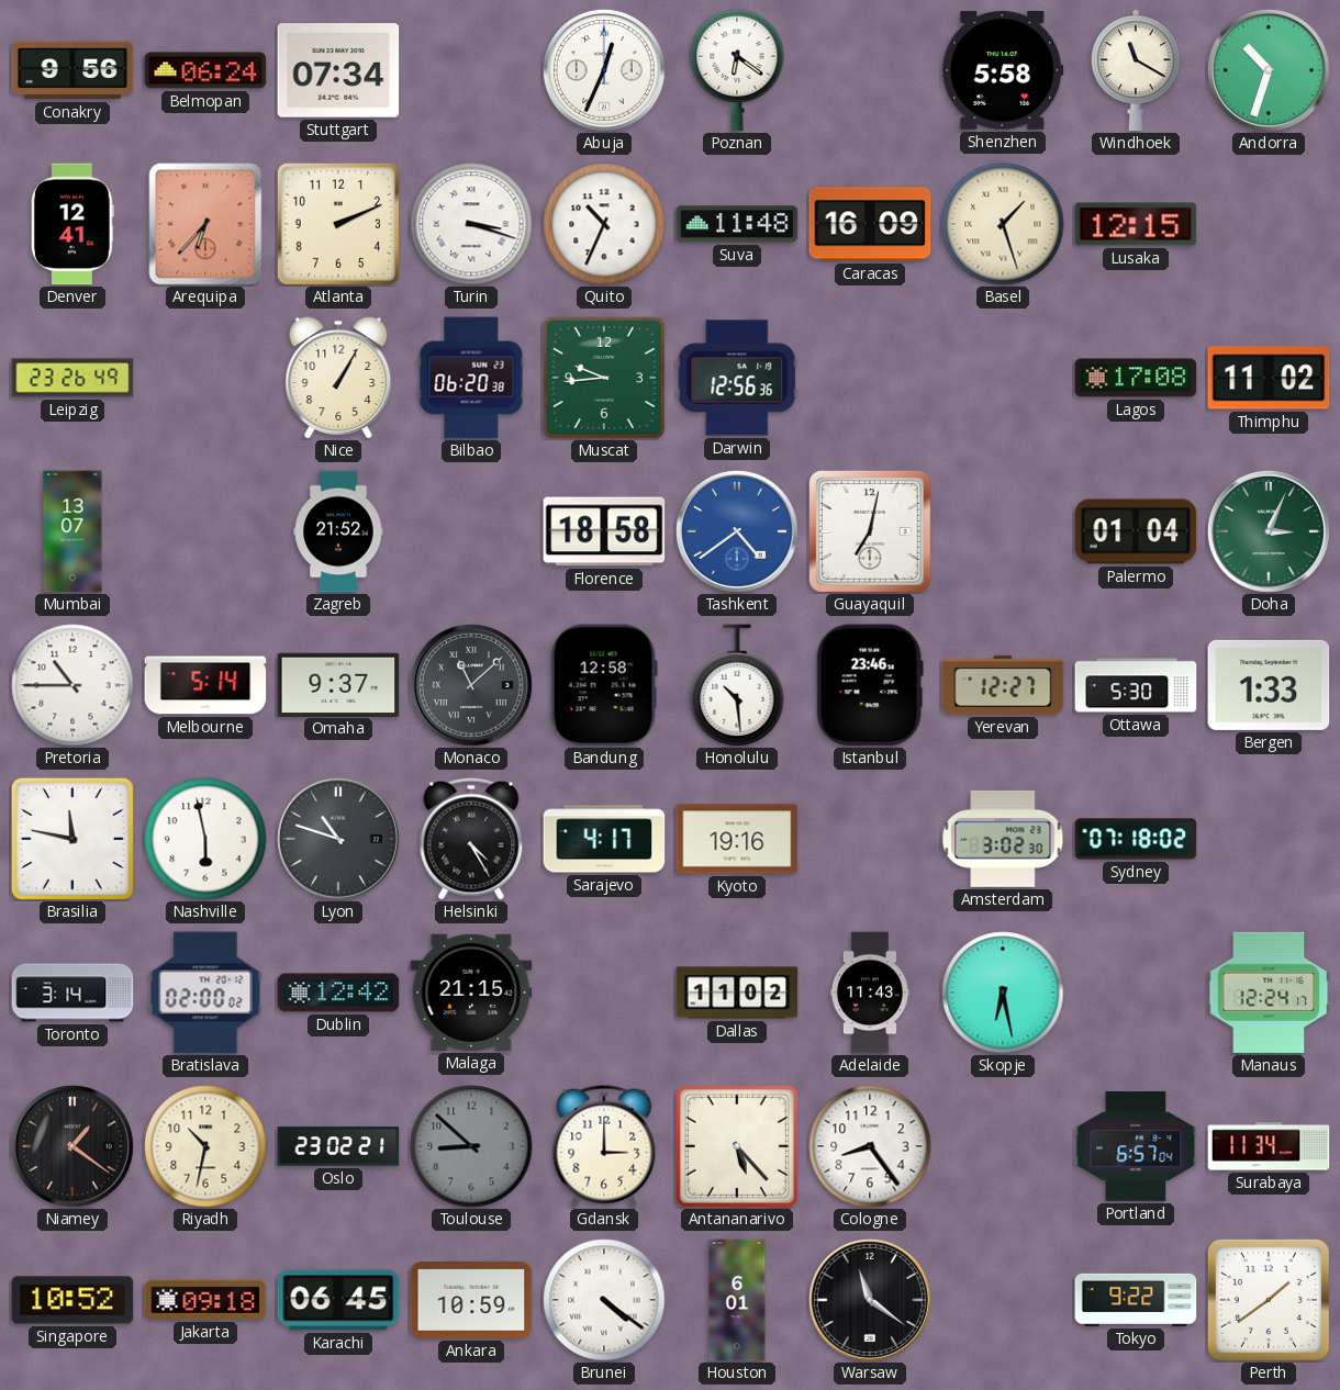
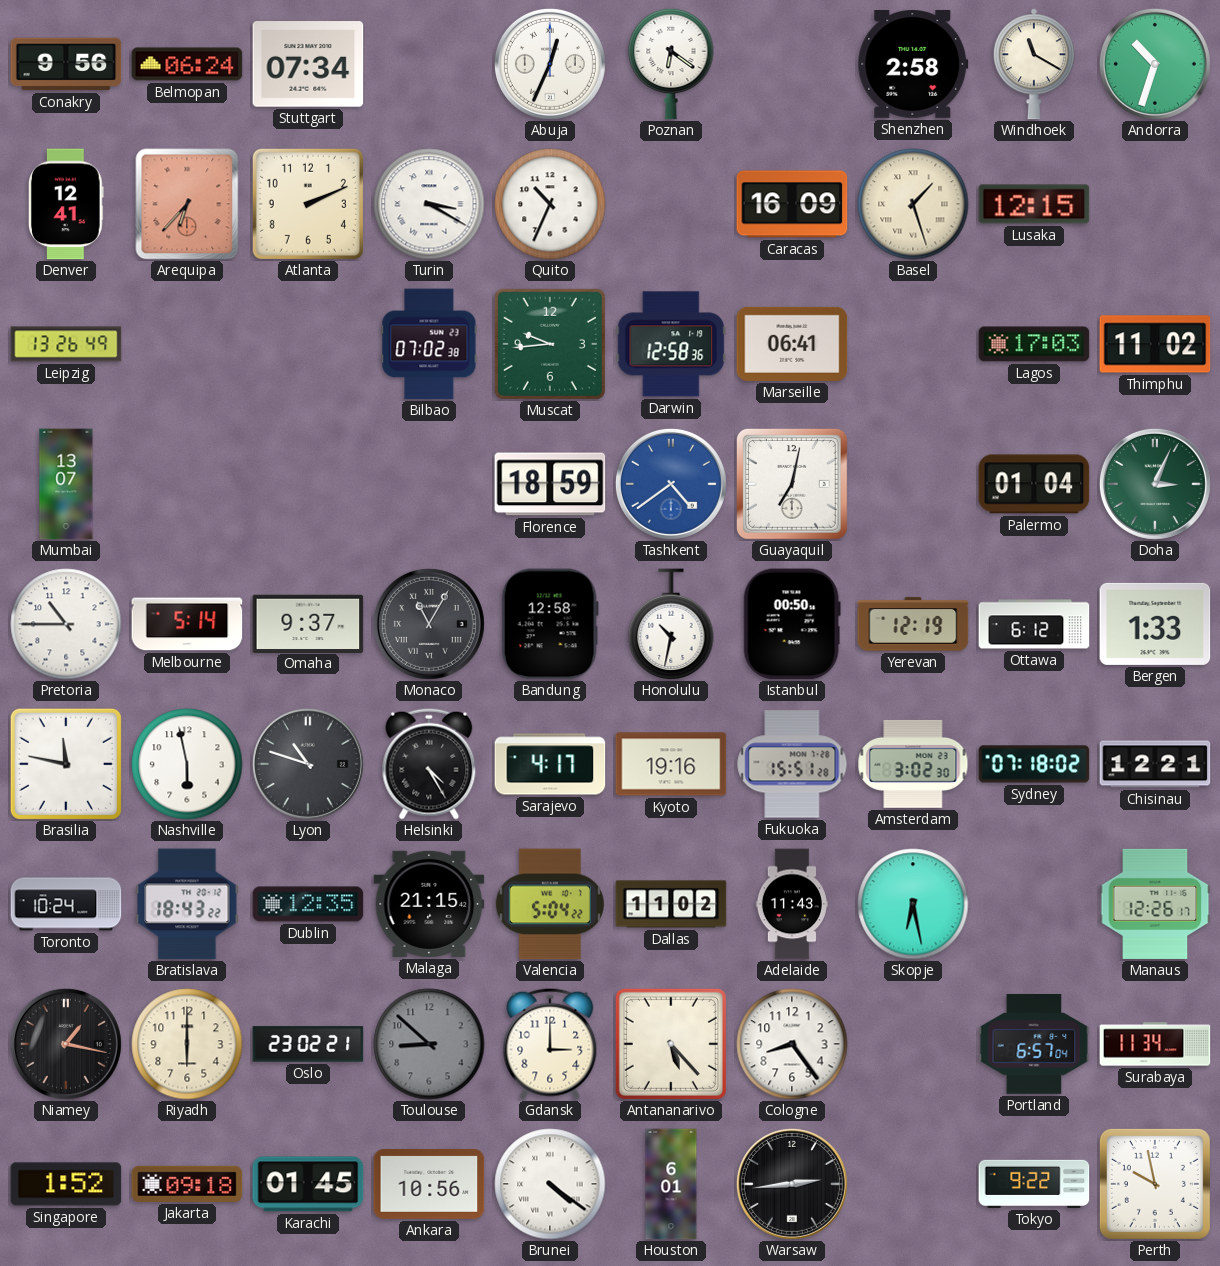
Shenzhen: 5:58 -> 2:58
Turin: 3:18 -> 3:20
Suva: 11:48 -> none
Leipzig: 23:26 -> 13:26
Nice: 1:05 -> none
Bilbao: 06:20 -> 07:02
Darwin: 12:56 -> 12:58
Marseille: none -> 06:41
Lagos: 17:08 -> 17:03
Zagreb: 21:52 -> none
Florence: 18:58 -> 18:59
Monaco: 11:08 -> 11:05
Honolulu: 10:29 -> 10:32
Istanbul: 23:46 -> 00:50
Yerevan: 12:27 -> 12:19
Ottawa: 5:30 -> 6:12
Fukuoka: none -> 15:51
Chisinau: none -> 12:21
Toronto: 3:14 -> 10:24
Bratislava: 02:00 -> 18:43
Dublin: 12:42 -> 12:35
Valencia: none -> 5:04
Manaus: 12:24 -> 12:26
Niamey: 1:21 -> 1:17
Riyadh: 10:32 -> 6:00
Singapore: 10:52 -> 1:52
Karachi: 06:45 -> 01:45
Ankara: 10:59 -> 10:56
Warsaw: 11:21 -> 2:44
Perth: 1:39 -> 9:58
